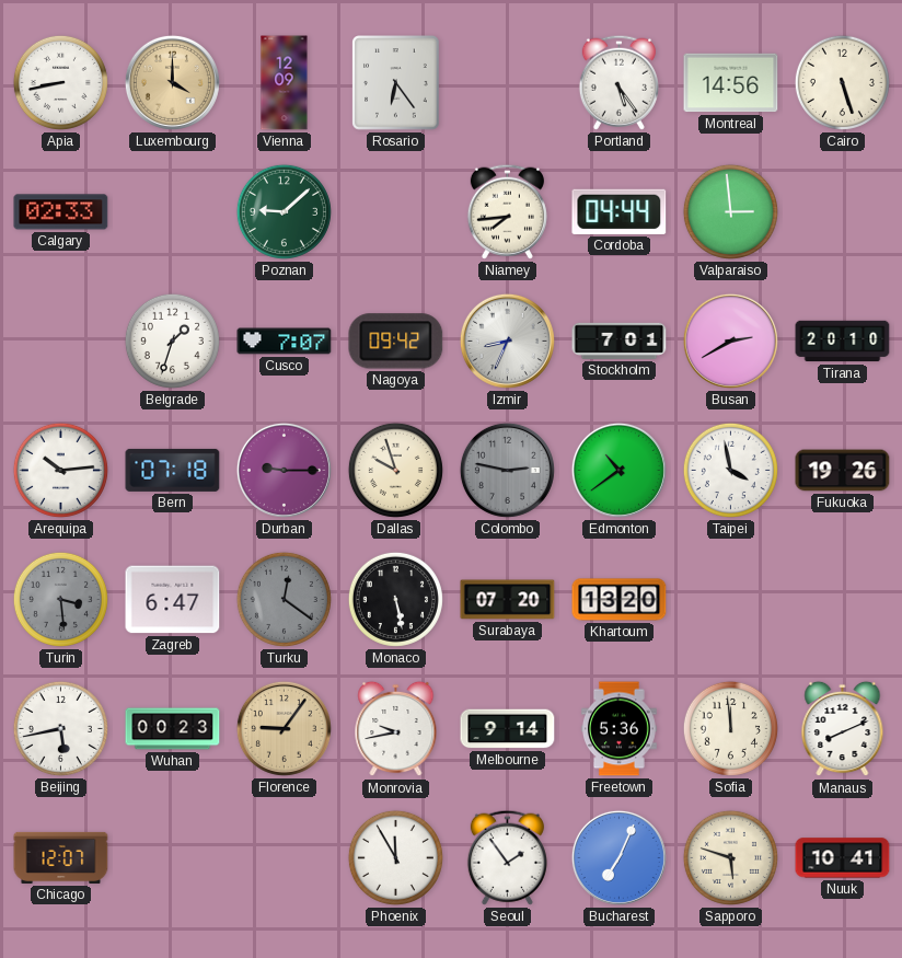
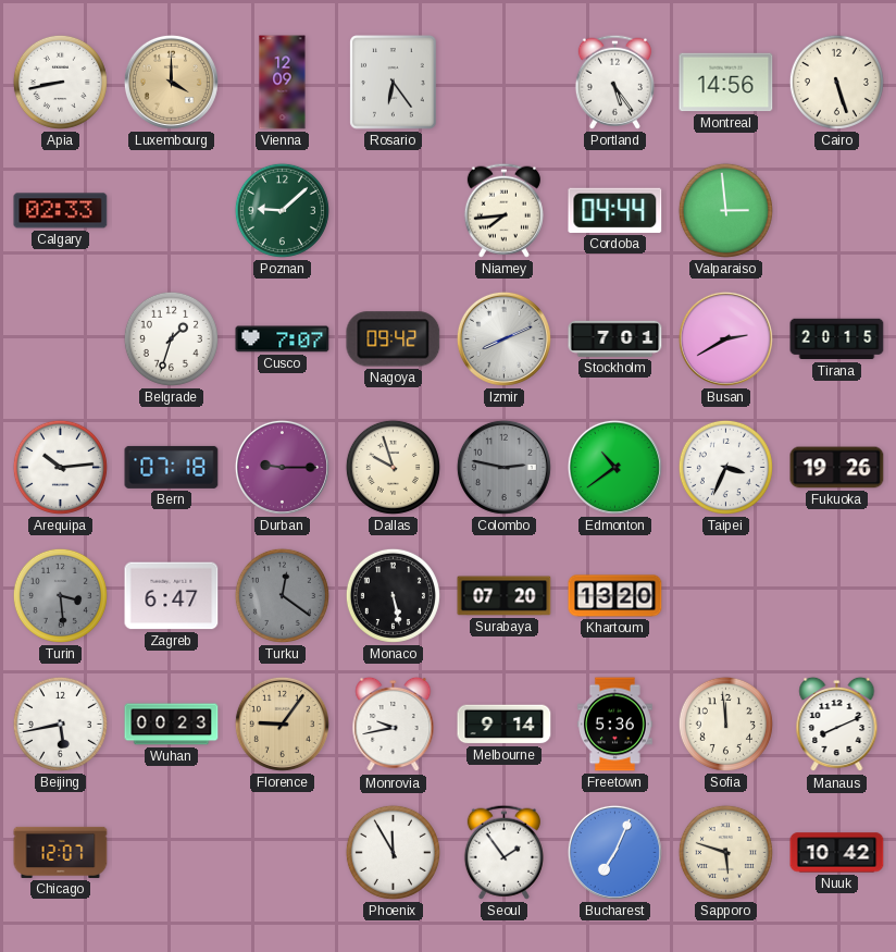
Izmir: 8:34 -> 8:11
Tirana: 20:10 -> 20:15
Taipei: 3:58 -> 3:34
Nuuk: 10:41 -> 10:42
